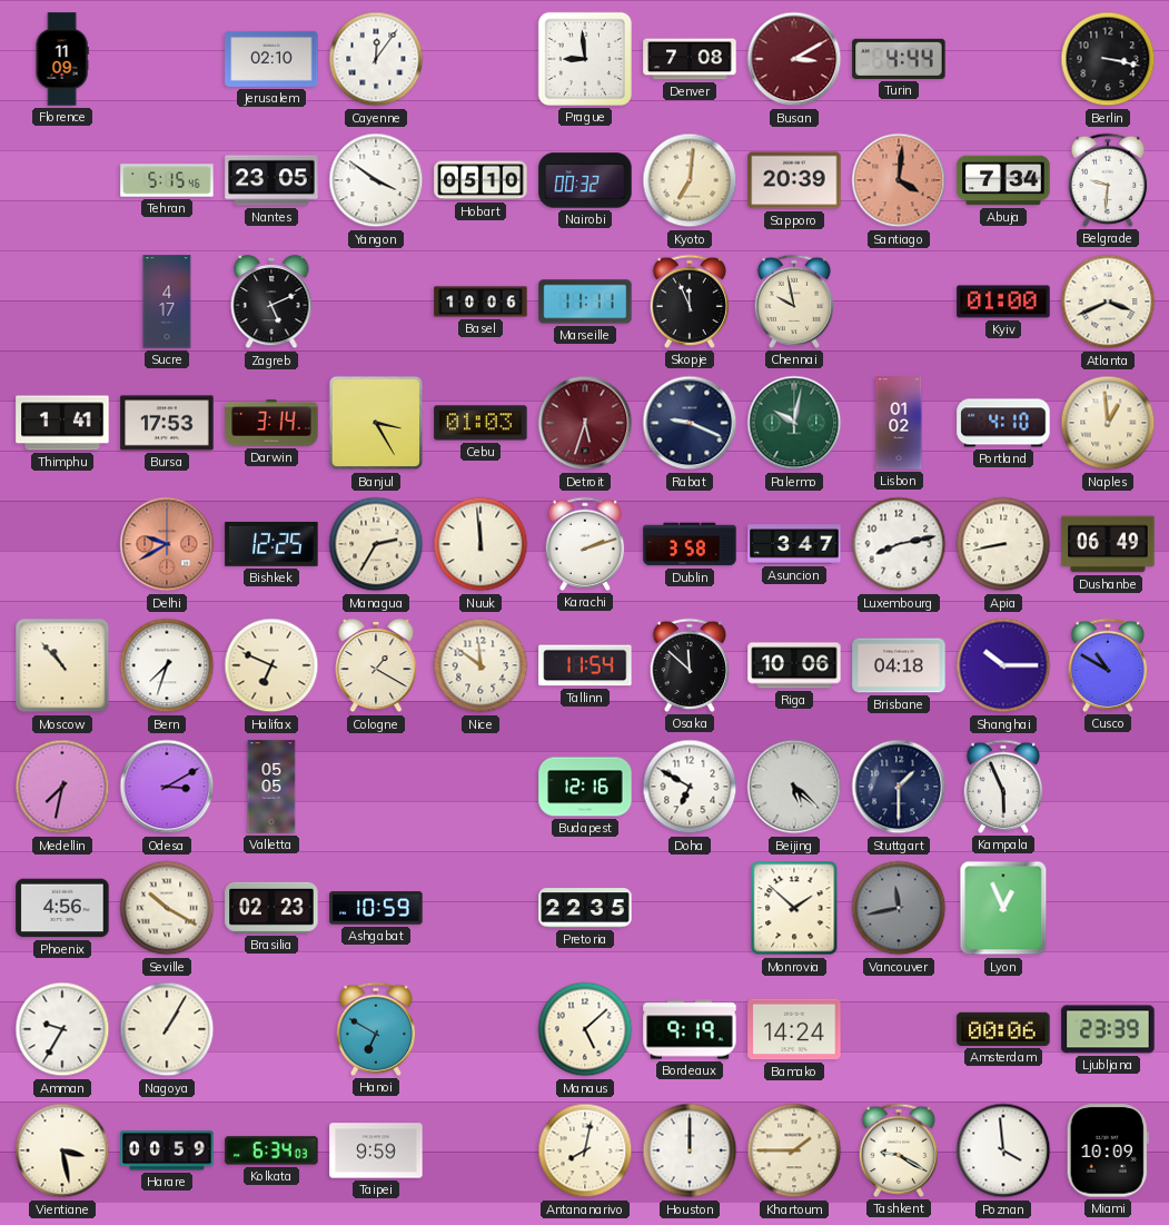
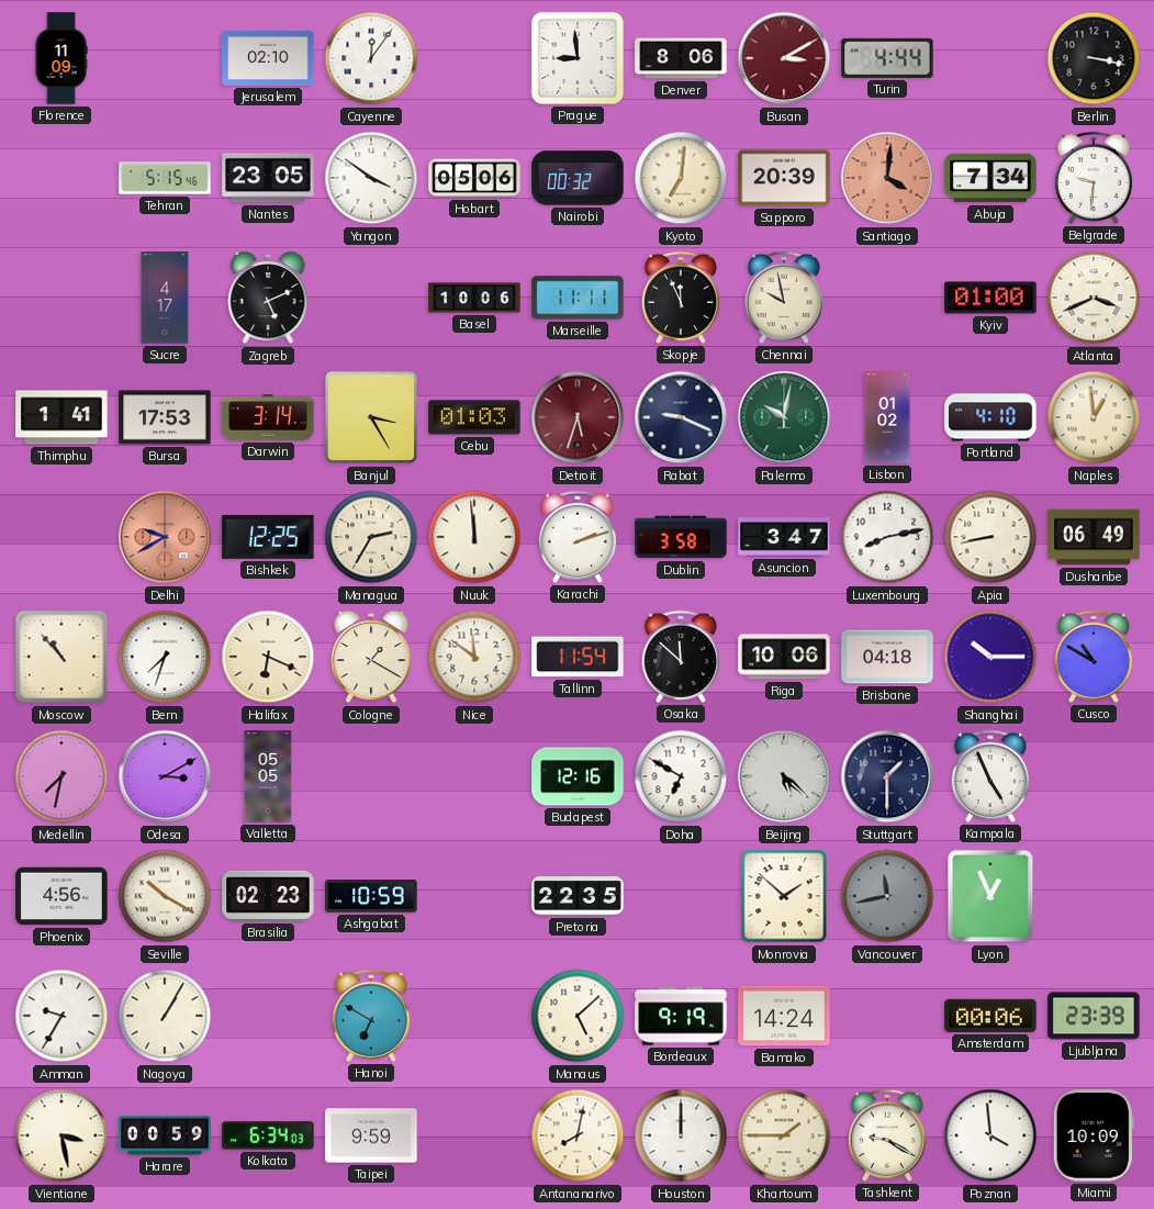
Denver: 7:08 -> 8:06
Hobart: 05:10 -> 05:06
Halifax: 6:49 -> 6:19
Kampala: 5:56 -> 4:56
